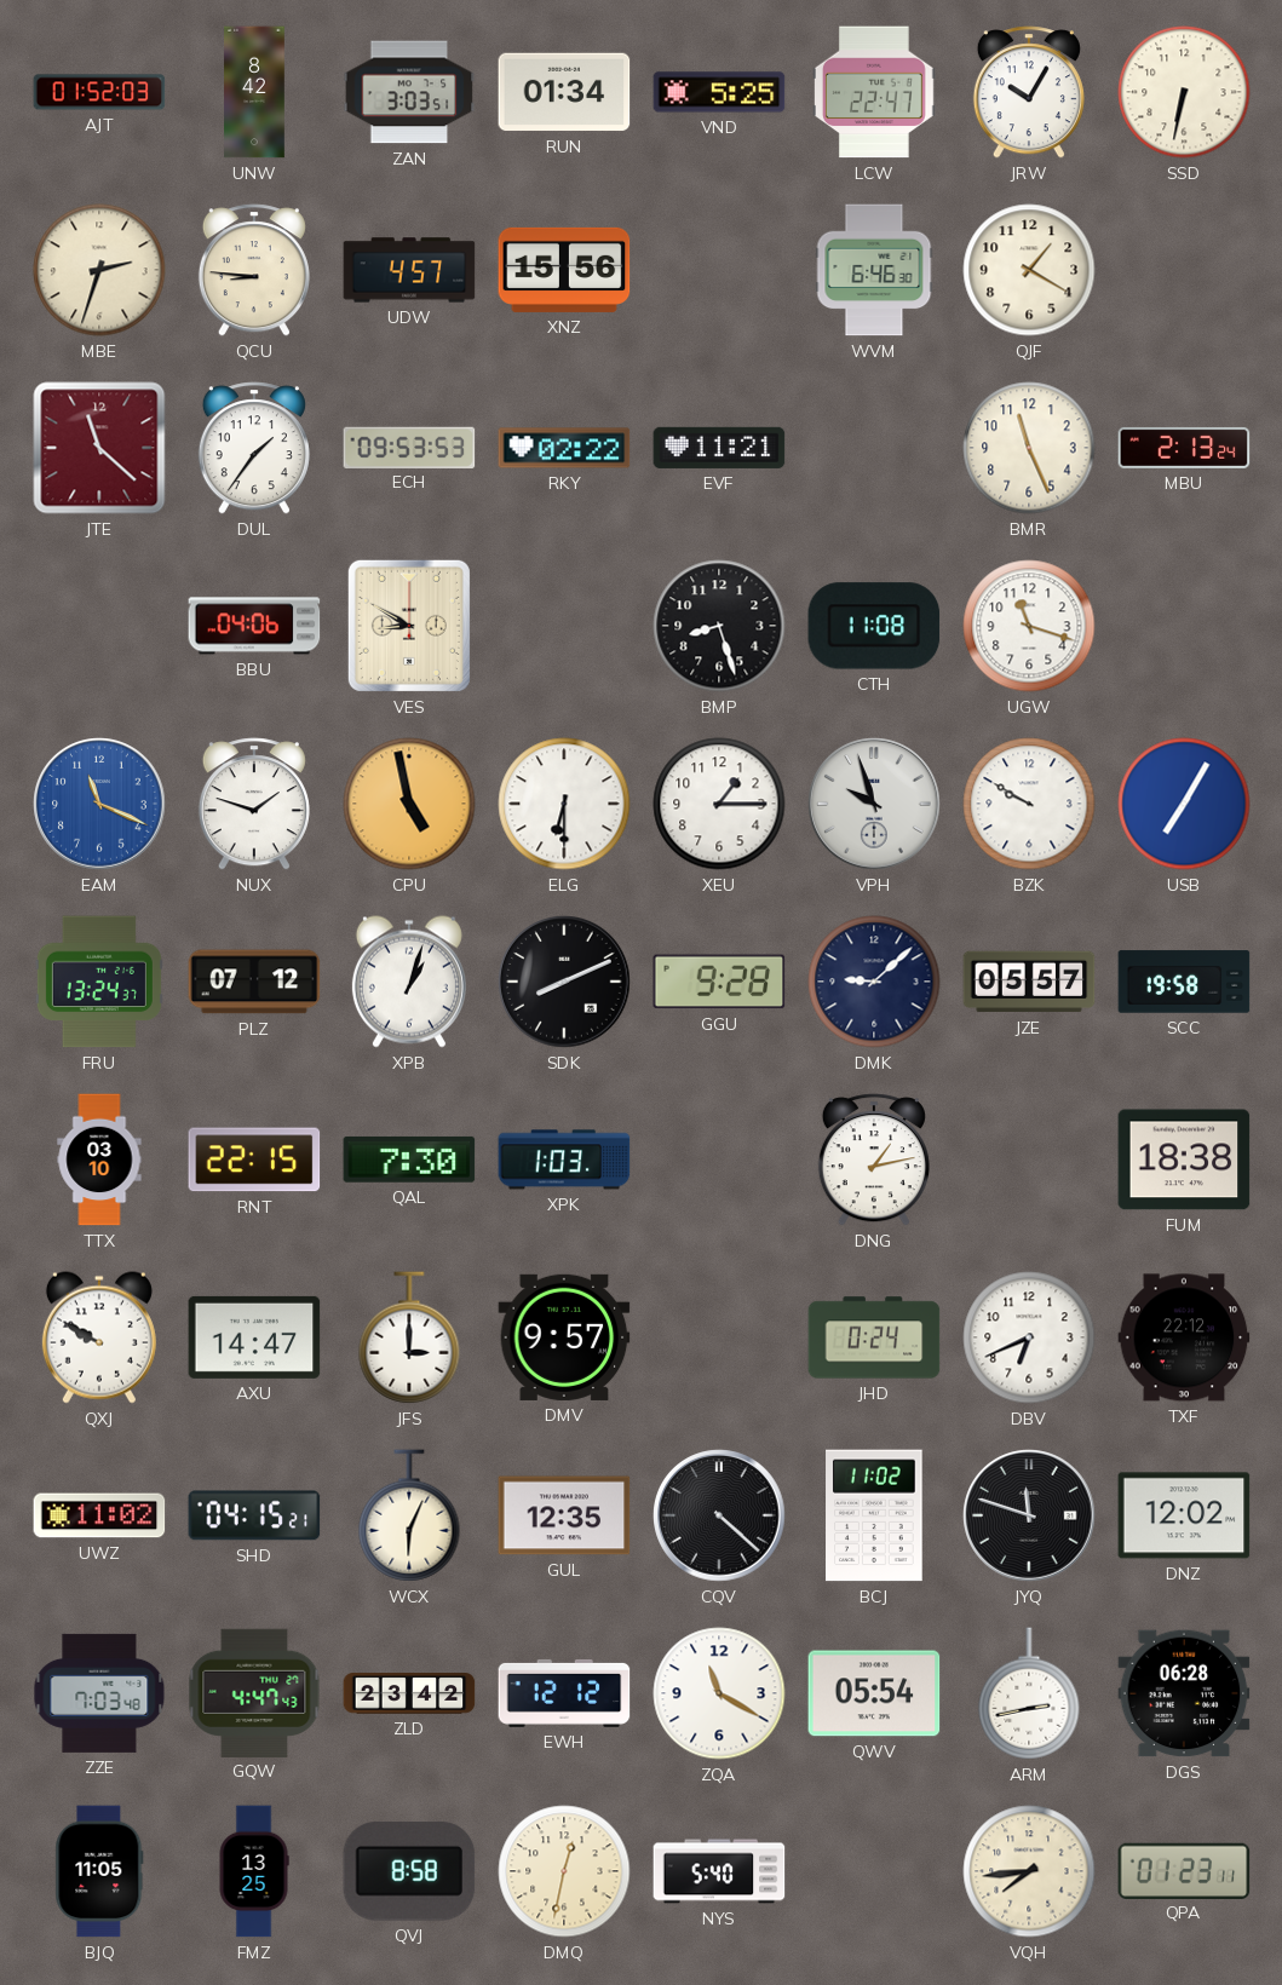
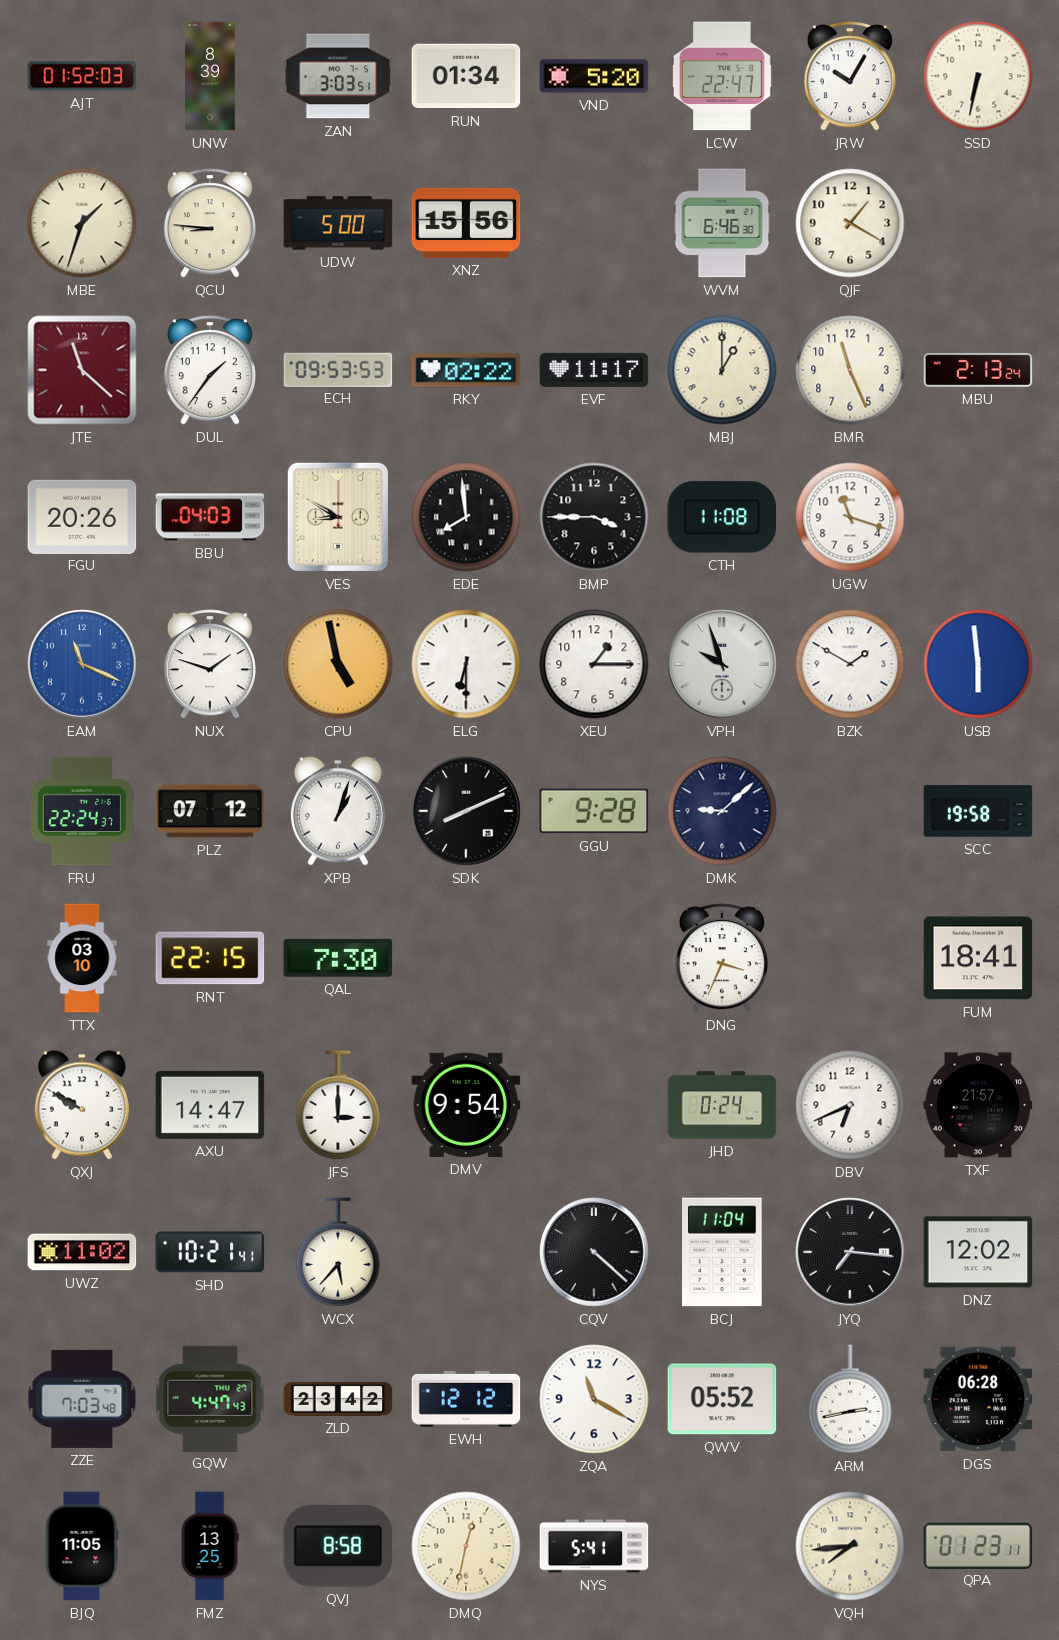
UNW: 8:42 -> 8:39
VND: 5:25 -> 5:20
MBE: 2:33 -> 1:33
UDW: 4:57 -> 5:00
EVF: 11:21 -> 11:17
MBJ: none -> 1:00
FGU: none -> 20:26
BBU: 04:06 -> 04:03
EDE: none -> 7:59
BMP: 8:27 -> 3:45
BZK: 9:50 -> 1:50
USB: 7:05 -> 5:59
FRU: 13:24 -> 22:24
JZE: 05:57 -> none
XPK: 1:03 -> none
DNG: 1:13 -> 3:34
FUM: 18:38 -> 18:41
DMV: 9:57 -> 9:54
TXF: 22:12 -> 21:57
SHD: 04:15 -> 10:21
WCX: 6:04 -> 5:37
GUL: 12:35 -> none
BCJ: 11:02 -> 11:04
JYQ: 11:48 -> 7:16
QWV: 05:54 -> 05:52
NYS: 5:40 -> 5:41
